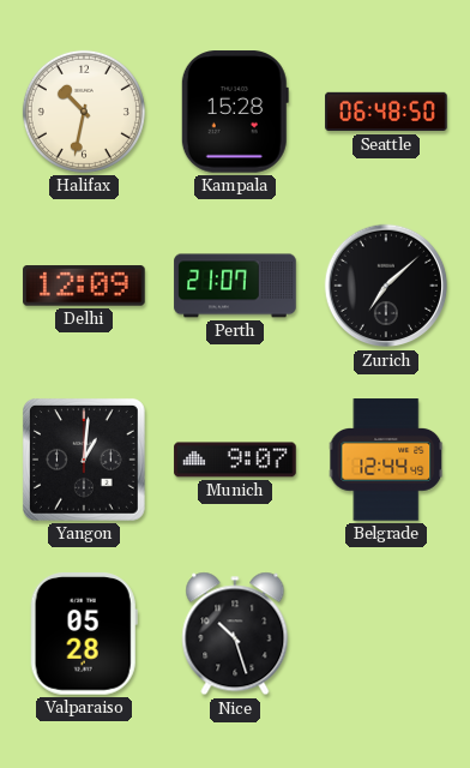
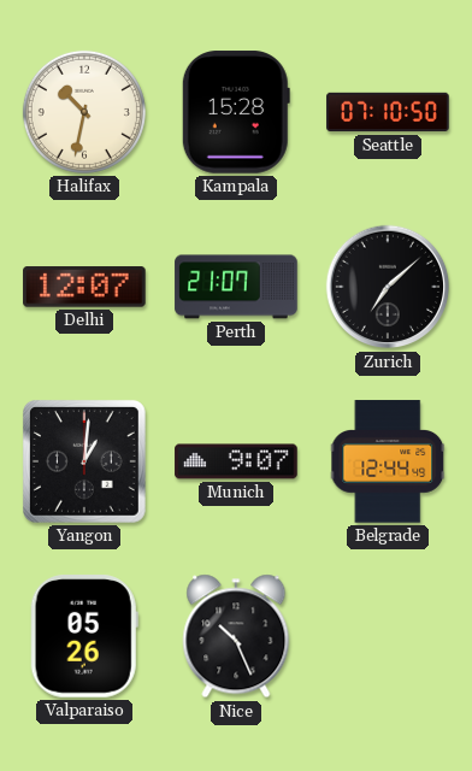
Seattle: 06:48 -> 07:10
Delhi: 12:09 -> 12:07
Valparaiso: 05:28 -> 05:26
Nice: 10:27 -> 10:26
